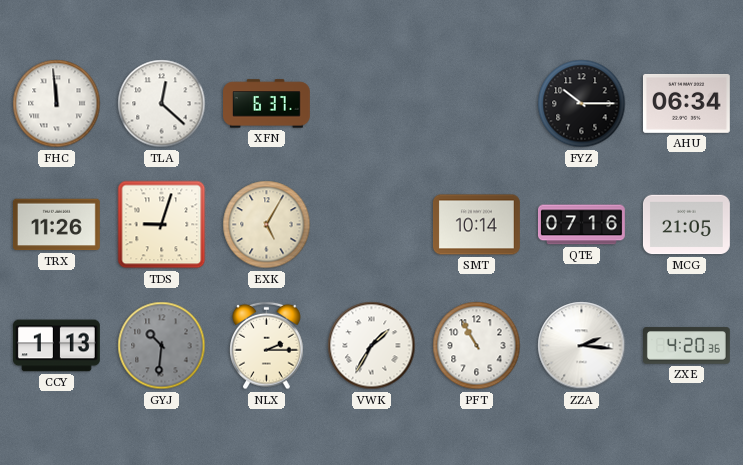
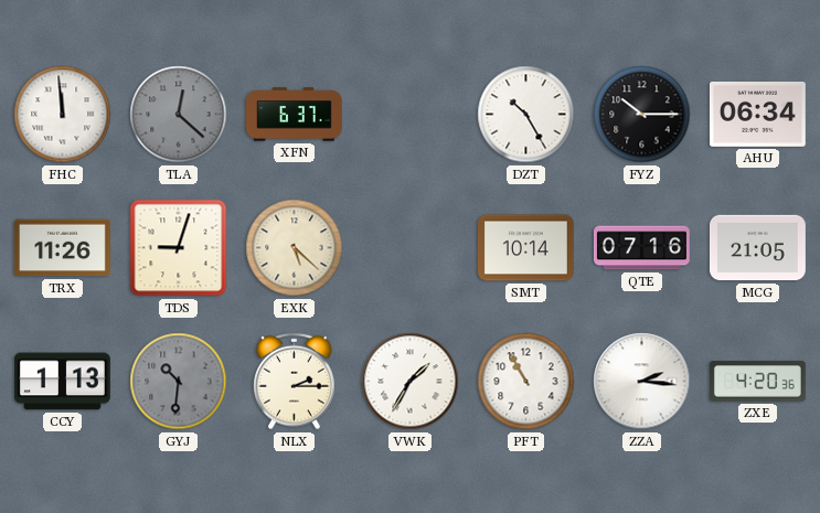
TLA dial: white -> grey
DZT: none -> 10:25
EXK: 5:05 -> 5:22
